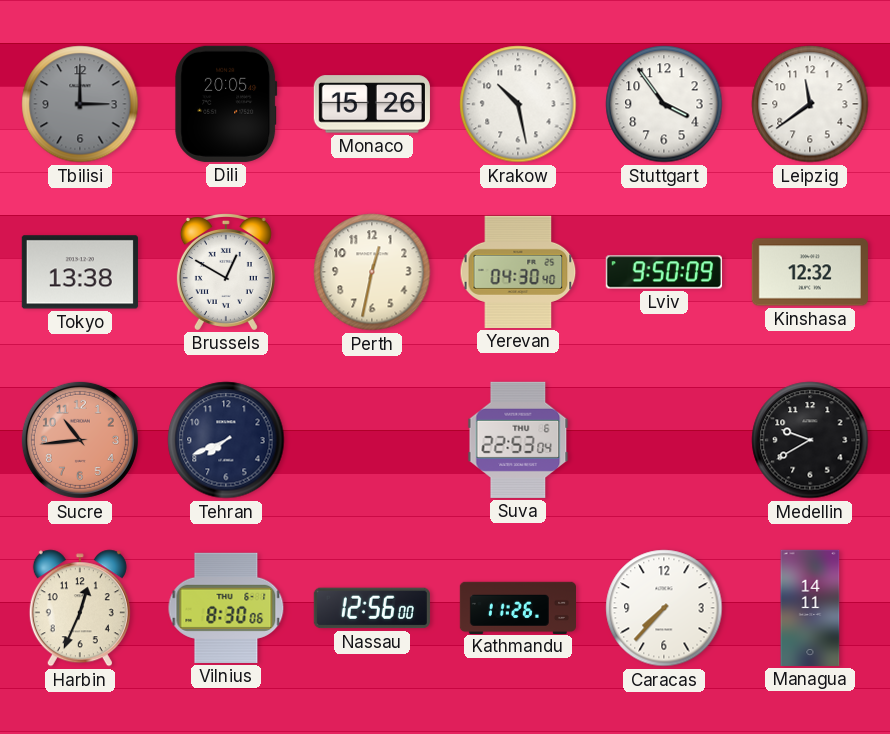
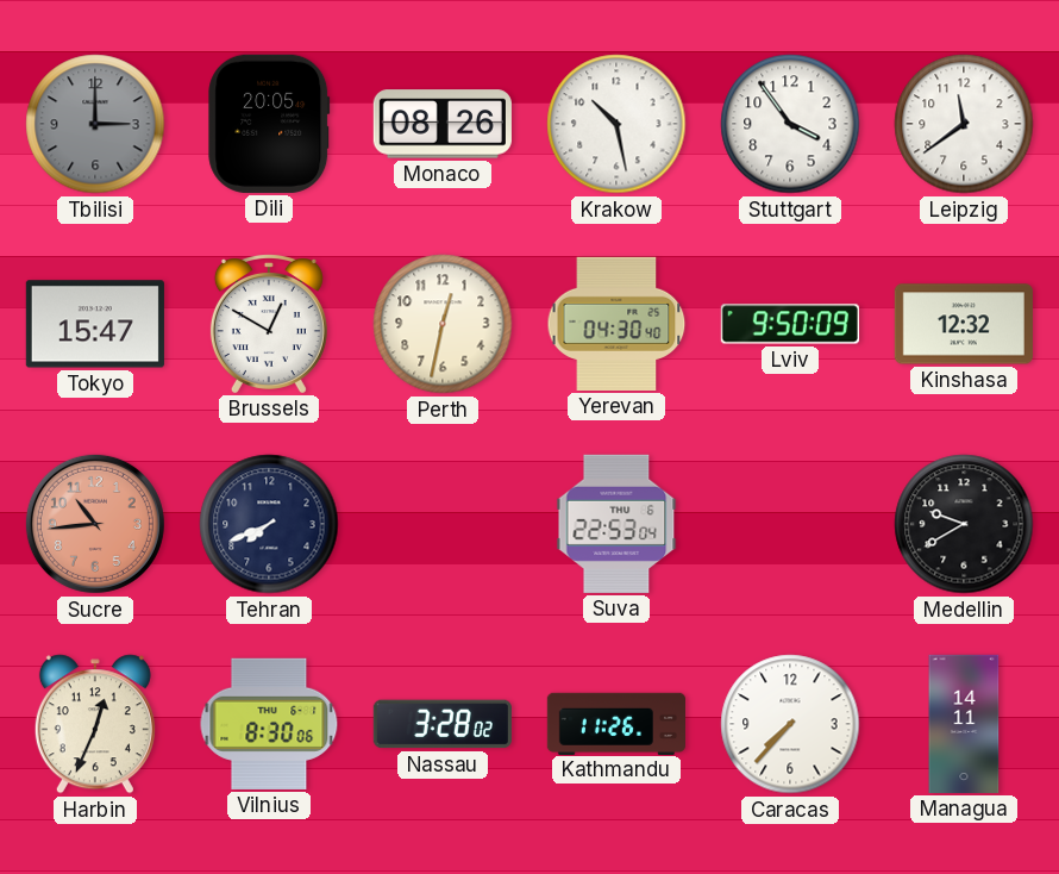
Monaco: 15:26 -> 08:26
Tokyo: 13:38 -> 15:47
Nassau: 12:56 -> 3:28
